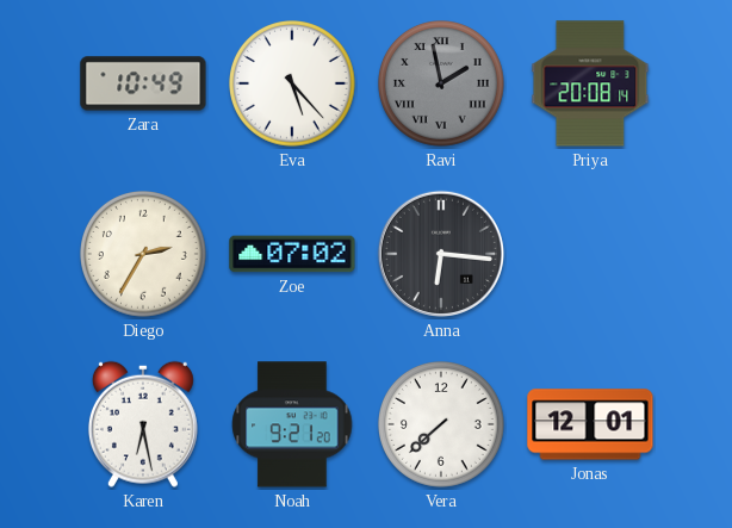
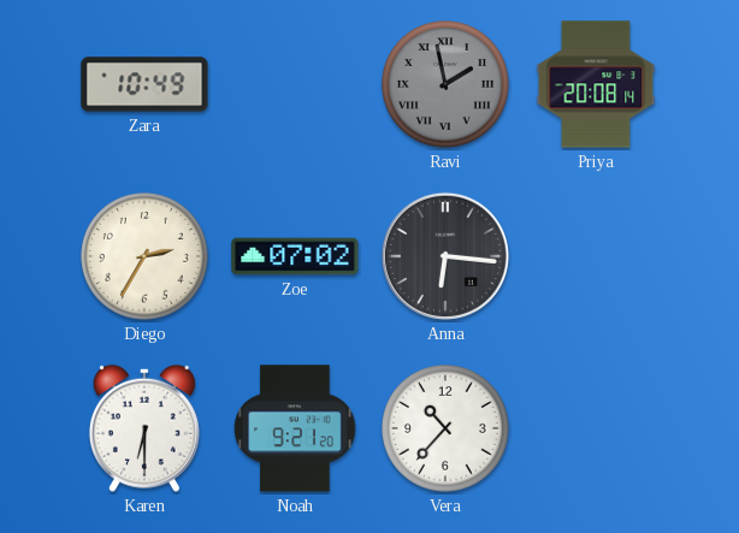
Eva: 5:23 -> none
Karen: 6:28 -> 6:30
Vera: 7:38 -> 10:37
Jonas: 12:01 -> none
